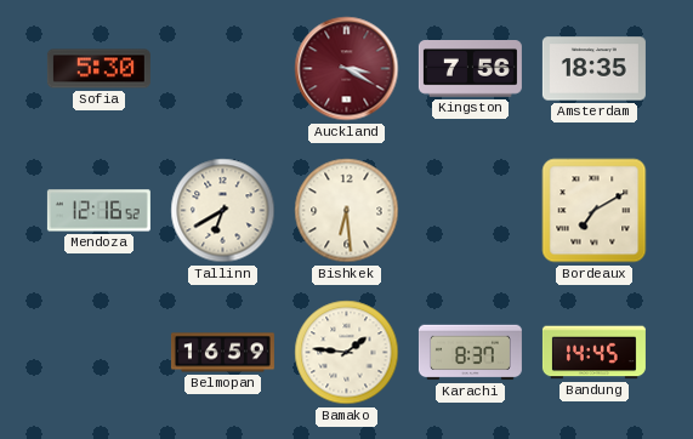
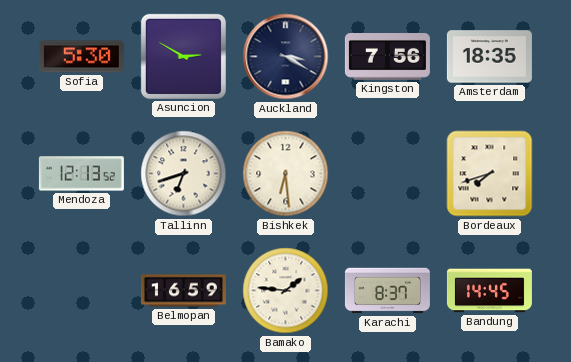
Asuncion: none -> 2:50
Auckland dial: burgundy -> navy
Mendoza: 12:16 -> 12:13
Tallinn: 6:40 -> 6:42
Bordeaux: 7:10 -> 7:42
